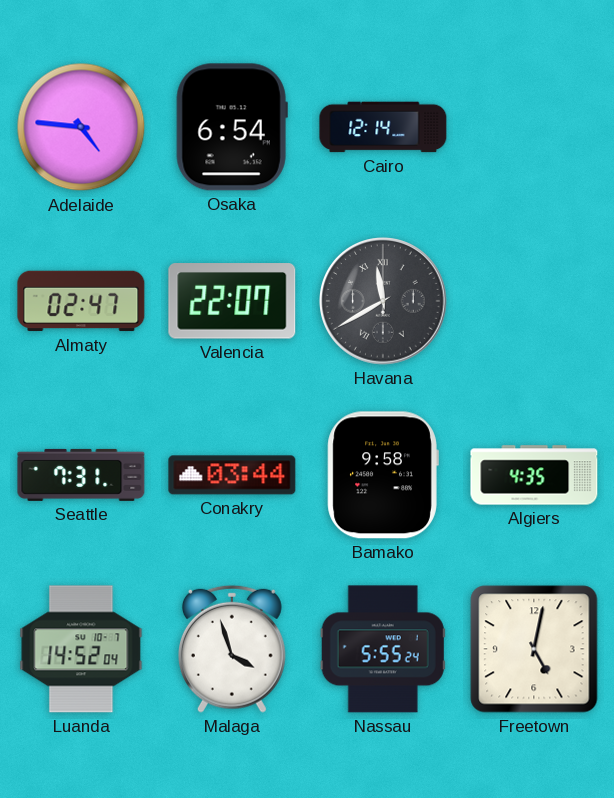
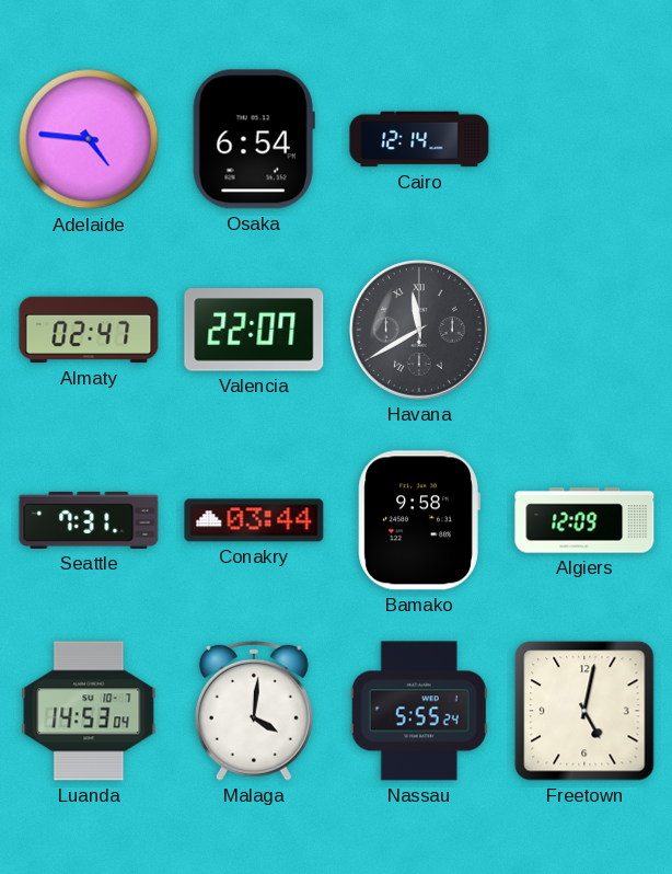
Algiers: 4:35 -> 12:09
Luanda: 14:52 -> 14:53
Malaga: 3:57 -> 4:01
